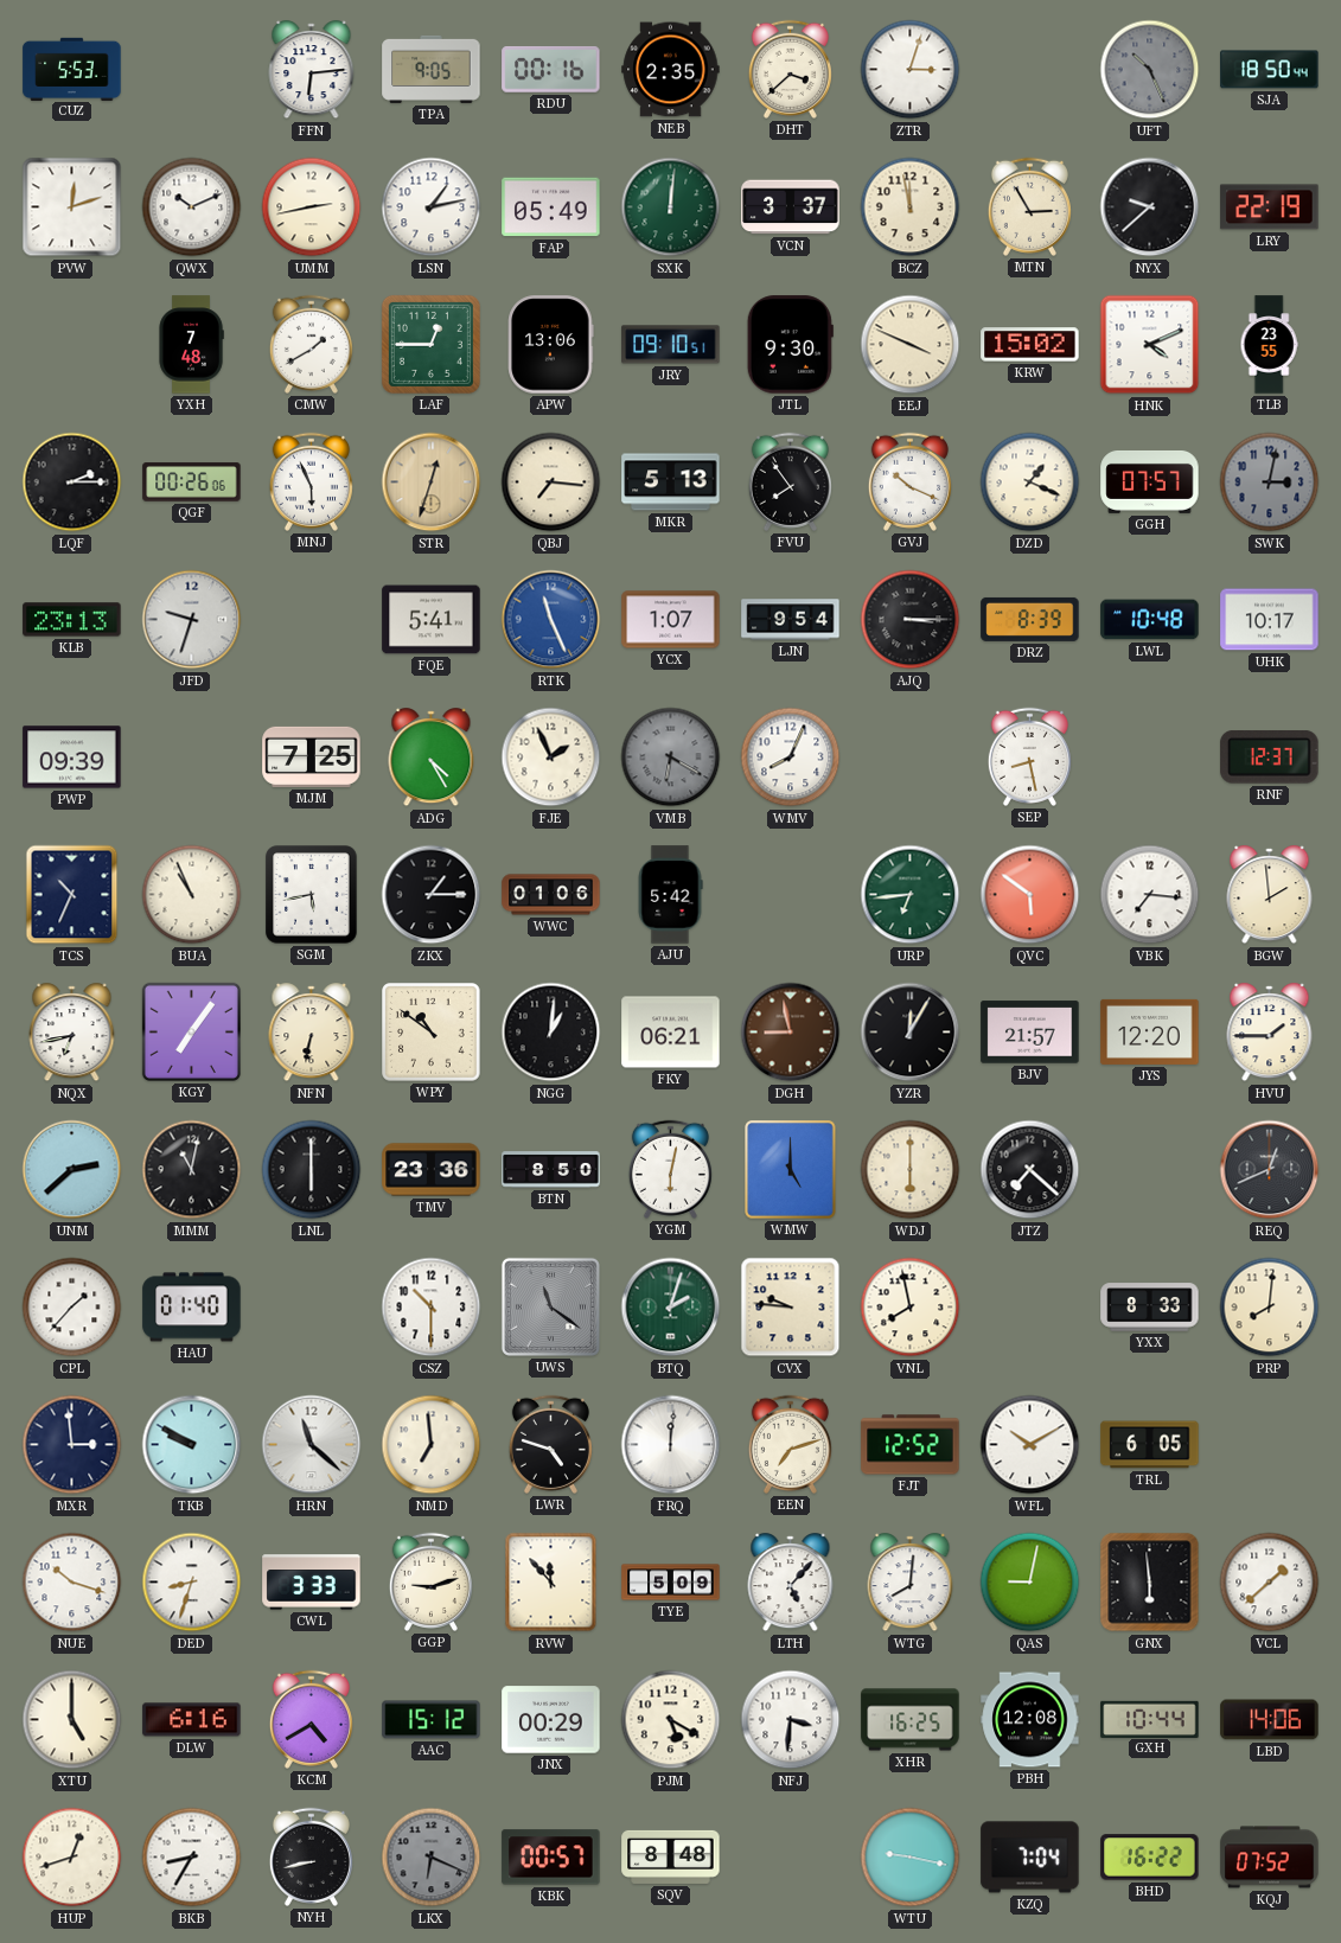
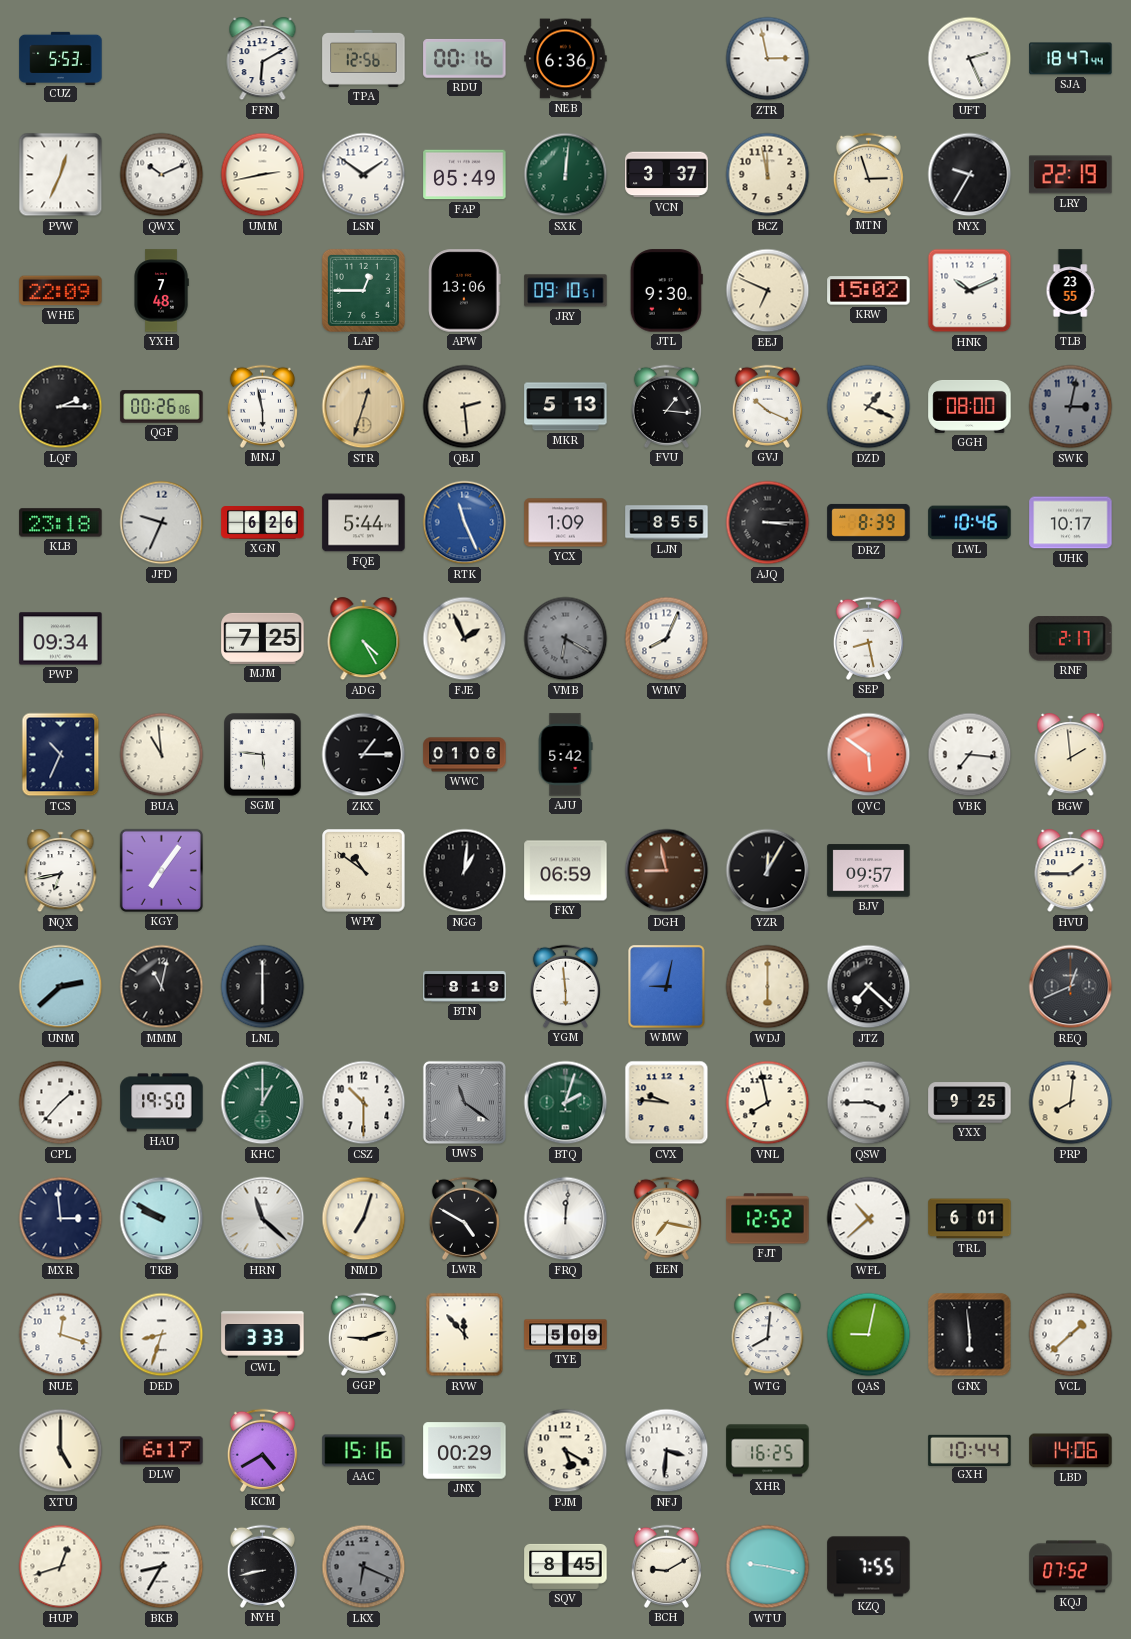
FFN: 6:14 -> 6:10
TPA: 9:05 -> 12:56
NEB: 2:35 -> 6:36
DHT: 3:38 -> none
ZTR: 3:03 -> 2:58
UFT: 10:26 -> 2:26
UFT dial: grey -> white
SJA: 18:50 -> 18:47
PVW: 12:12 -> 12:34
LSN: 1:13 -> 1:51
MTN: 2:55 -> 2:57
NYX: 9:38 -> 9:35
WHE: none -> 22:09
CMW: 1:40 -> none
EEJ: 3:49 -> 6:49
HNK: 4:11 -> 10:11
MNJ: 5:56 -> 5:58
QBJ: 7:16 -> 2:29
FVU: 7:54 -> 1:16
GGH: 07:57 -> 08:00
KLB: 23:13 -> 23:18
JFD: 9:33 -> 9:34
XGN: none -> 6:26
FQE: 5:41 -> 5:44
YCX: 1:07 -> 1:09
LJN: 9:54 -> 8:55
LWL: 10:48 -> 10:46
PWP: 09:39 -> 09:34
RNF: 12:37 -> 2:17
BUA: 10:56 -> 10:59
SGM: 5:43 -> 5:46
URP: 6:44 -> none
NFN: 6:32 -> none
FKY: 06:21 -> 06:59
BJV: 21:57 -> 09:57
JYS: 12:20 -> none
TMV: 23:36 -> none
BTN: 8:50 -> 8:19
YGM: 6:02 -> 5:59
WMW: 5:00 -> 9:02
HAU: 01:40 -> 19:50
KHC: none -> 1:00
QSW: none -> 3:45
YXX: 8:33 -> 9:25
NMD: 6:59 -> 7:03
LWR: 4:48 -> 4:50
EEN: 7:12 -> 7:17
WFL: 10:10 -> 10:38
TRL: 6:05 -> 6:01
NUE: 10:18 -> 12:18
LTH: 5:07 -> none
DLW: 6:16 -> 6:17
AAC: 15:12 -> 15:16
PBH: 12:08 -> none
KBK: 00:57 -> none
SQV: 8:48 -> 8:45
BCH: none -> 9:10
KZQ: 7:04 -> 7:55
BHD: 16:22 -> none
